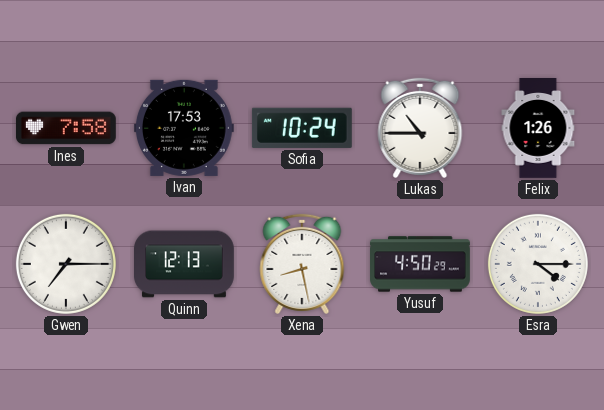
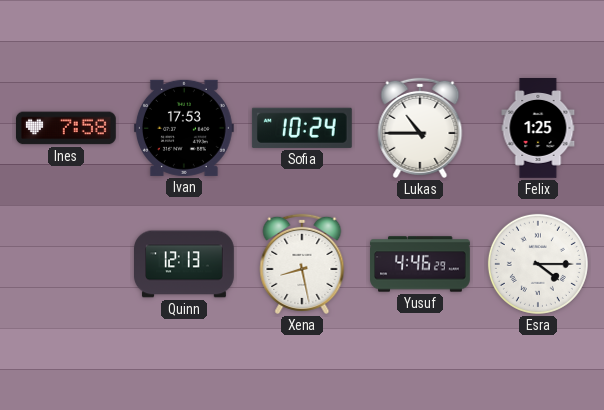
Felix: 1:26 -> 1:25
Gwen: 7:15 -> none
Yusuf: 4:50 -> 4:46
